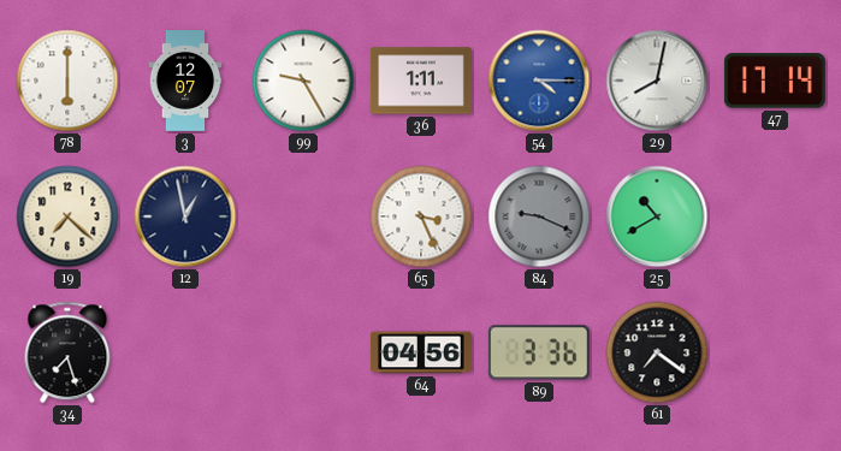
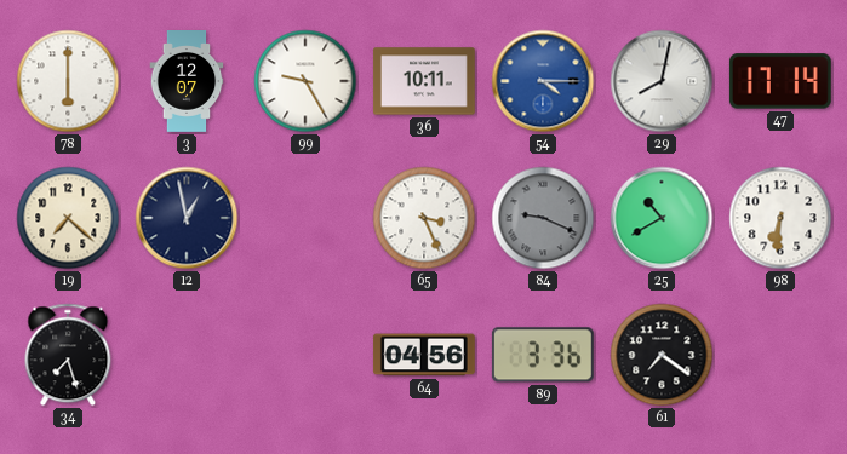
36: 1:11 -> 10:11
98: none -> 6:31
